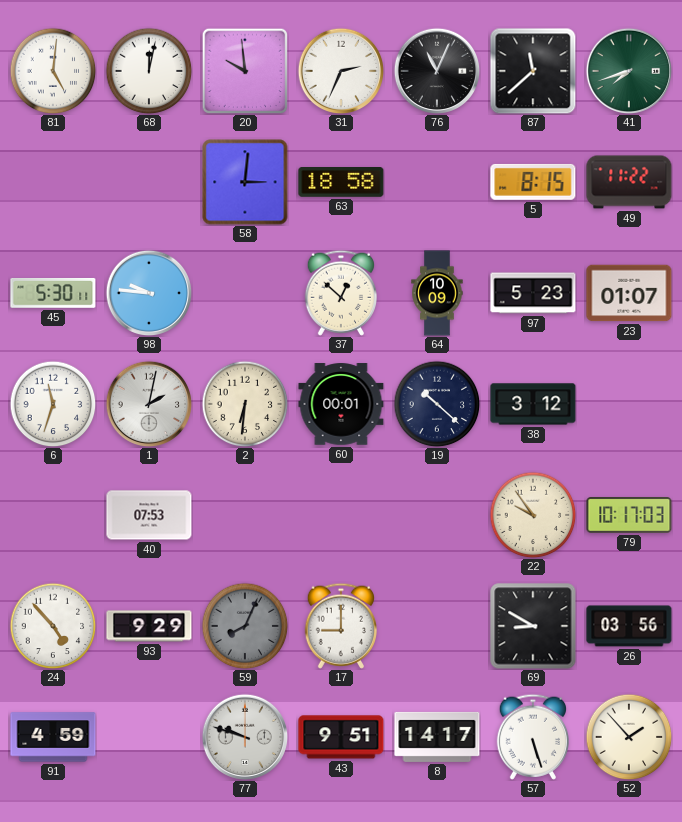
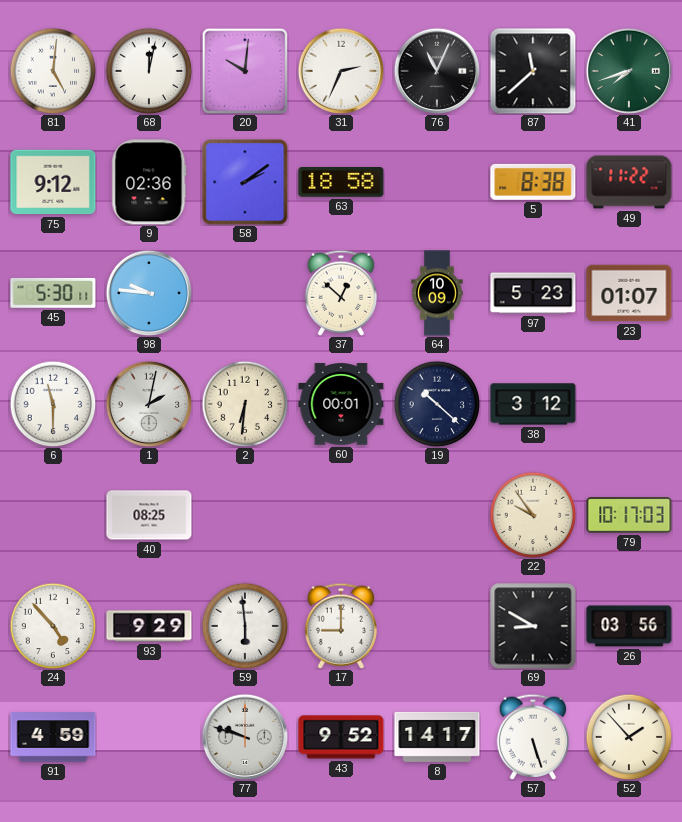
20: 9:59 -> 10:01
75: none -> 9:12
9: none -> 02:36
58: 3:01 -> 2:09
5: 8:15 -> 8:38
6: 11:33 -> 11:30
40: 07:53 -> 08:25
59: 8:04 -> 5:59
59 dial: grey -> white
43: 9:51 -> 9:52
